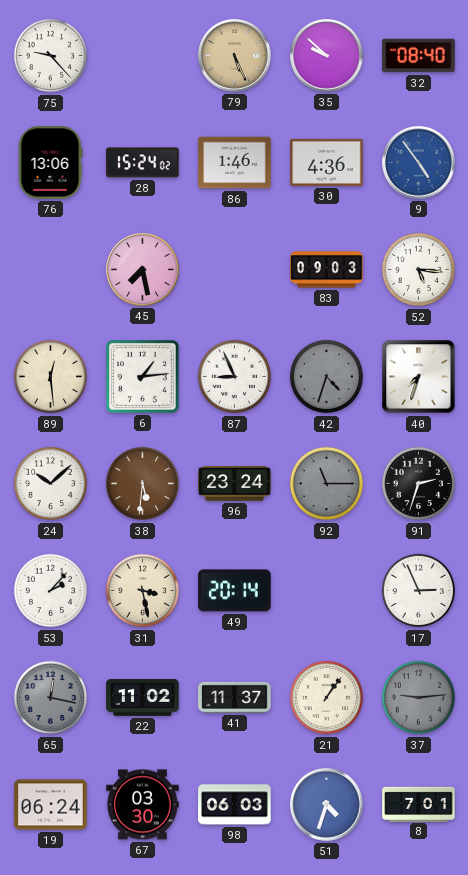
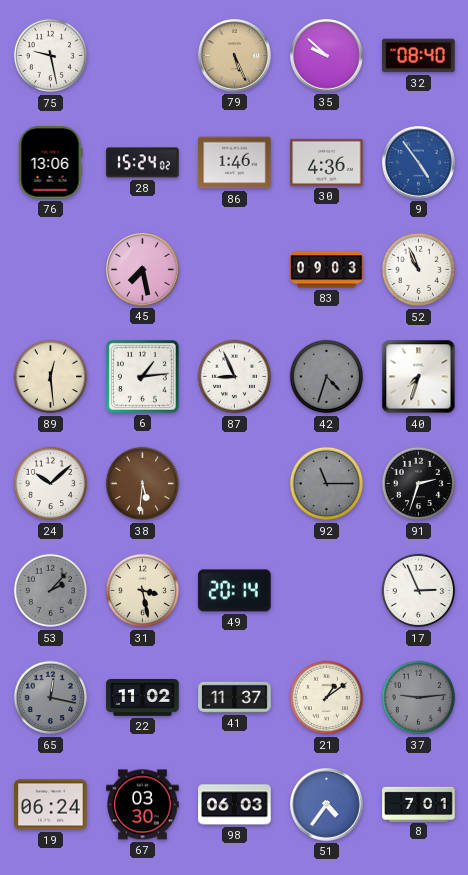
75: 9:23 -> 9:28
52: 5:16 -> 10:56
96: 23:24 -> none
53 dial: white -> grey
21: 1:06 -> 1:09
51: 4:33 -> 4:36
